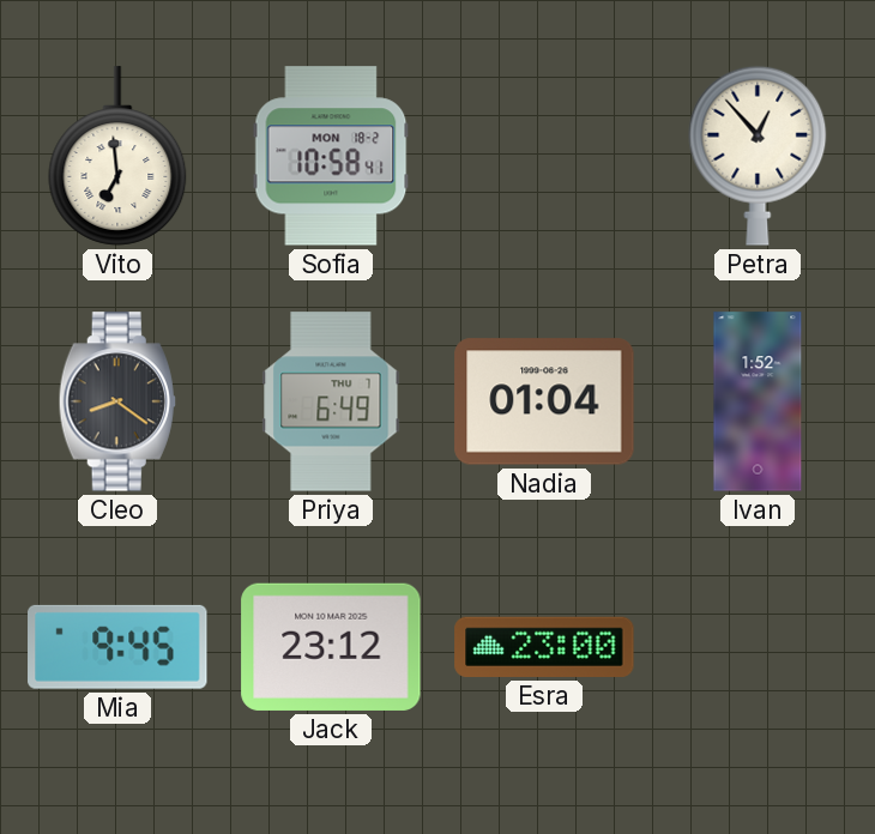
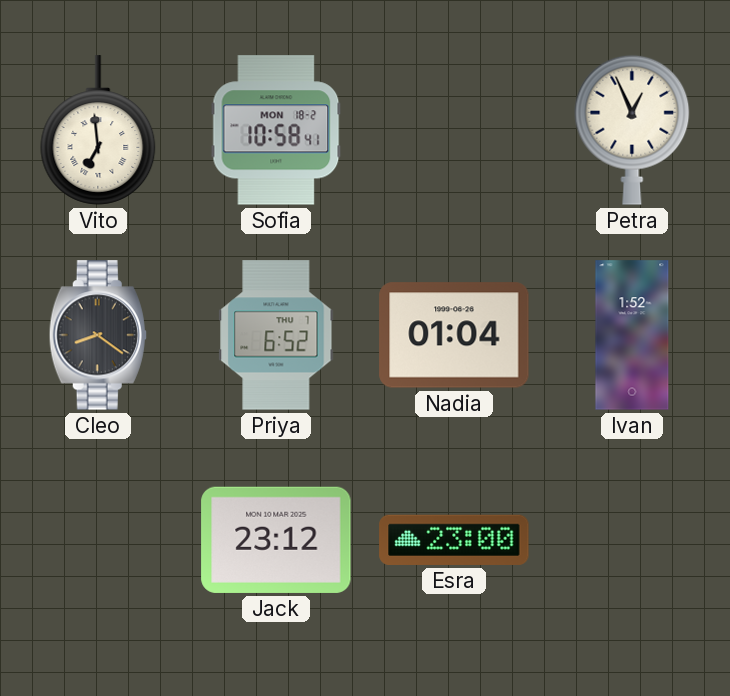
Petra: 12:53 -> 12:56
Priya: 6:49 -> 6:52
Mia: 9:45 -> none
